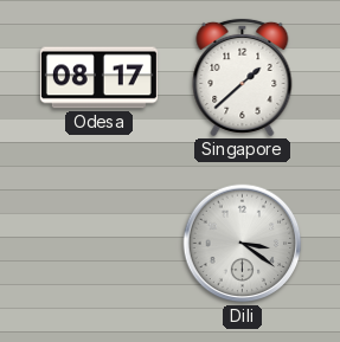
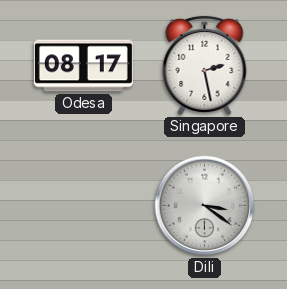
Singapore: 1:38 -> 2:28
